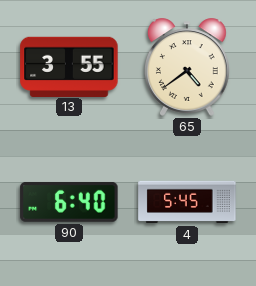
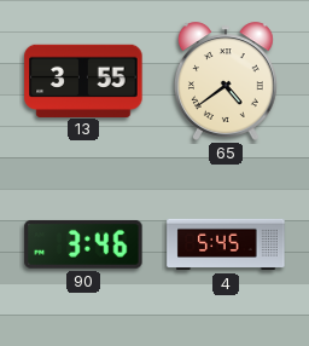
90: 6:40 -> 3:46
